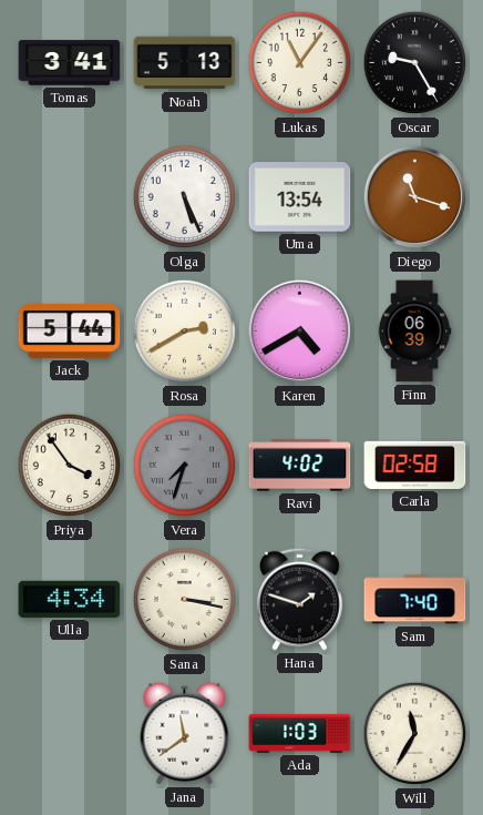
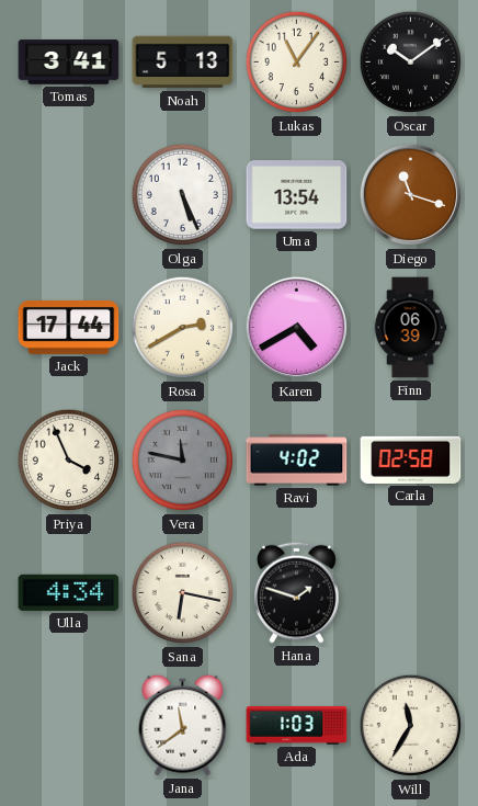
Oscar: 9:25 -> 10:09
Jack: 5:44 -> 17:44
Priya: 3:54 -> 3:56
Vera: 7:33 -> 11:47
Sana: 3:17 -> 6:17
Sam: 7:40 -> none
